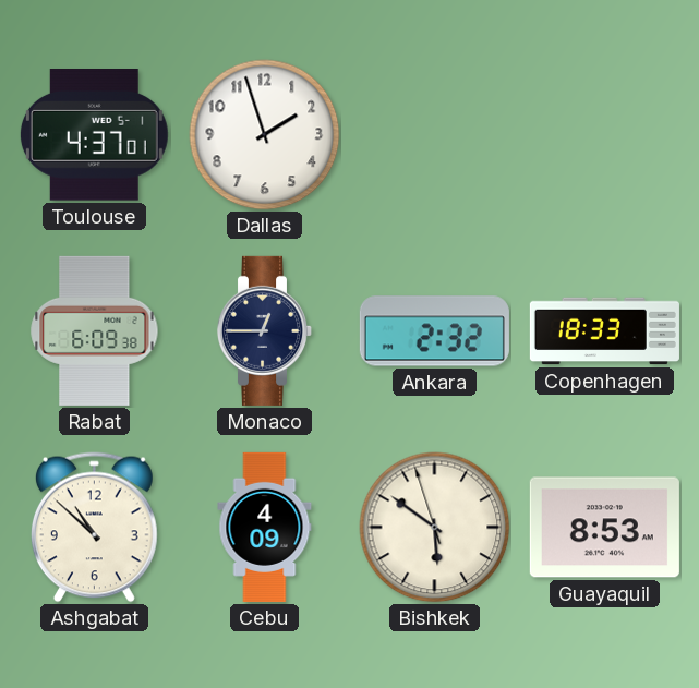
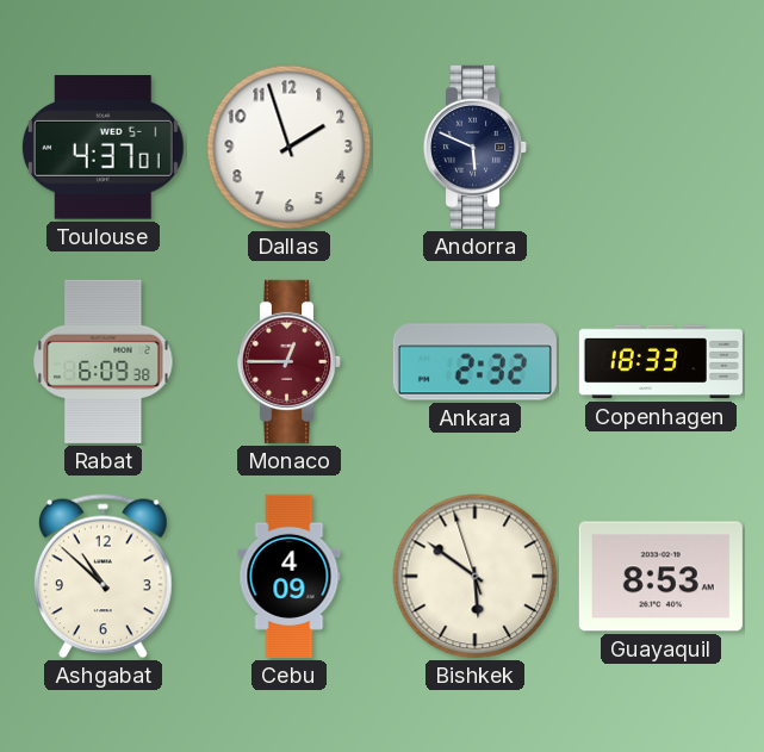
Andorra: none -> 5:49
Monaco dial: navy -> burgundy
